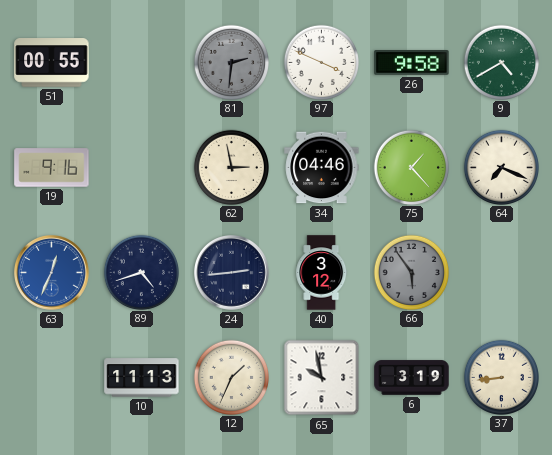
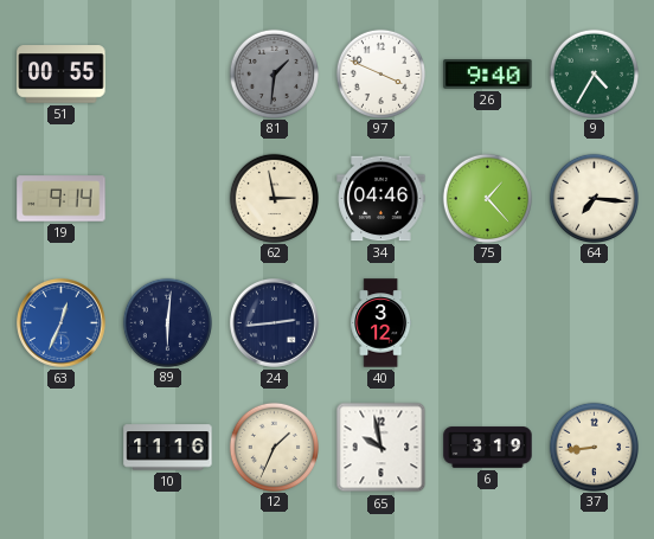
81: 2:31 -> 1:31
26: 9:58 -> 9:40
9: 4:40 -> 4:35
19: 9:16 -> 9:14
64: 7:19 -> 7:16
89: 4:42 -> 6:01
66: 5:54 -> none
10: 11:13 -> 11:16
